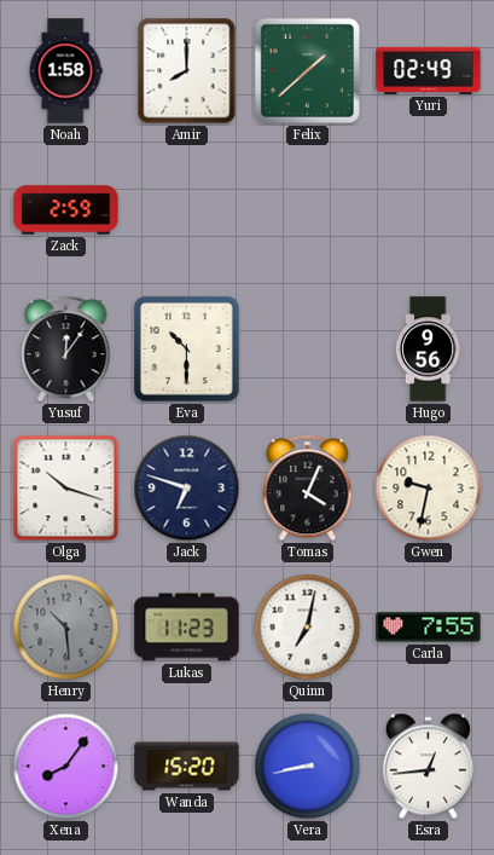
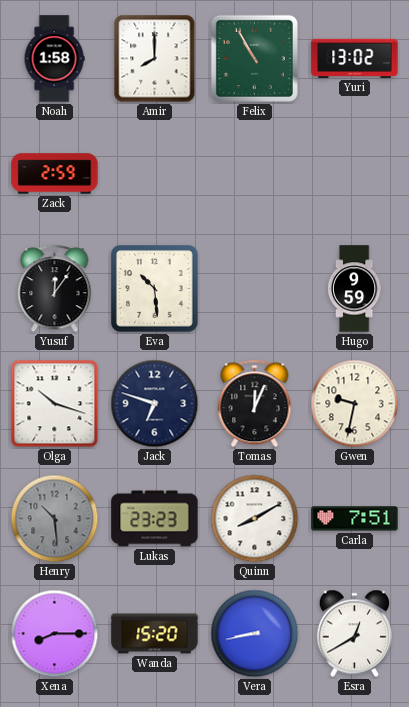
Felix: 1:38 -> 10:55
Yuri: 02:49 -> 13:02
Eva: 10:30 -> 10:29
Hugo: 9:56 -> 9:59
Tomas: 4:04 -> 12:04
Lukas: 11:23 -> 23:23
Quinn: 7:02 -> 8:10
Carla: 7:55 -> 7:51
Xena: 8:06 -> 8:15
Esra: 12:44 -> 12:40
